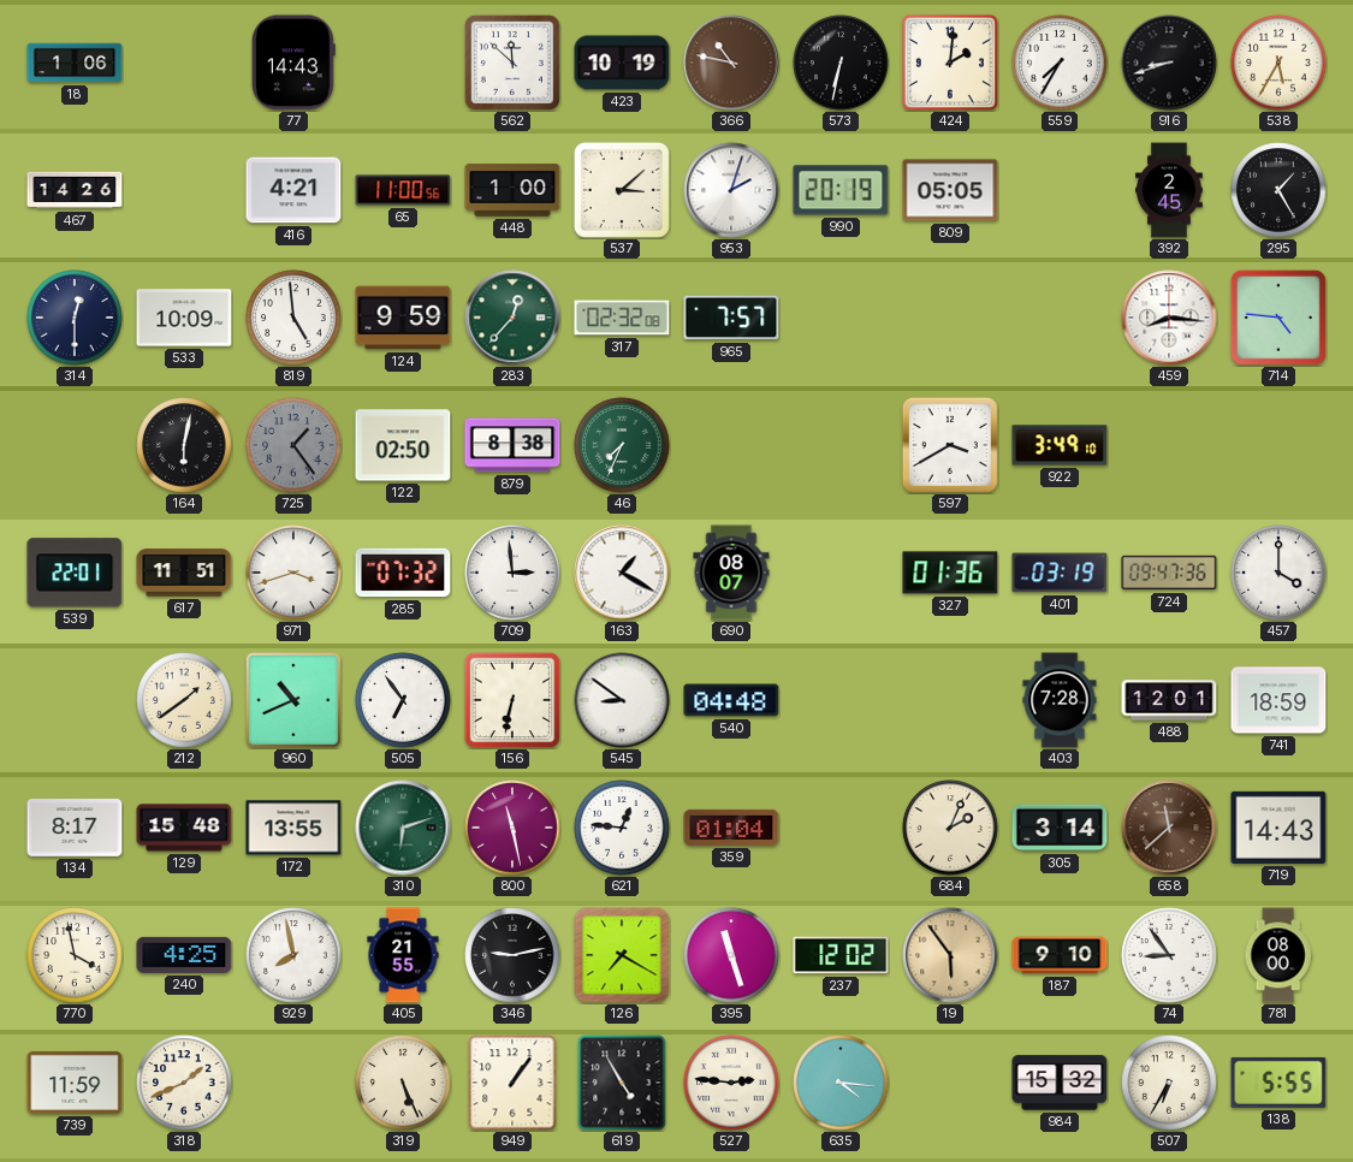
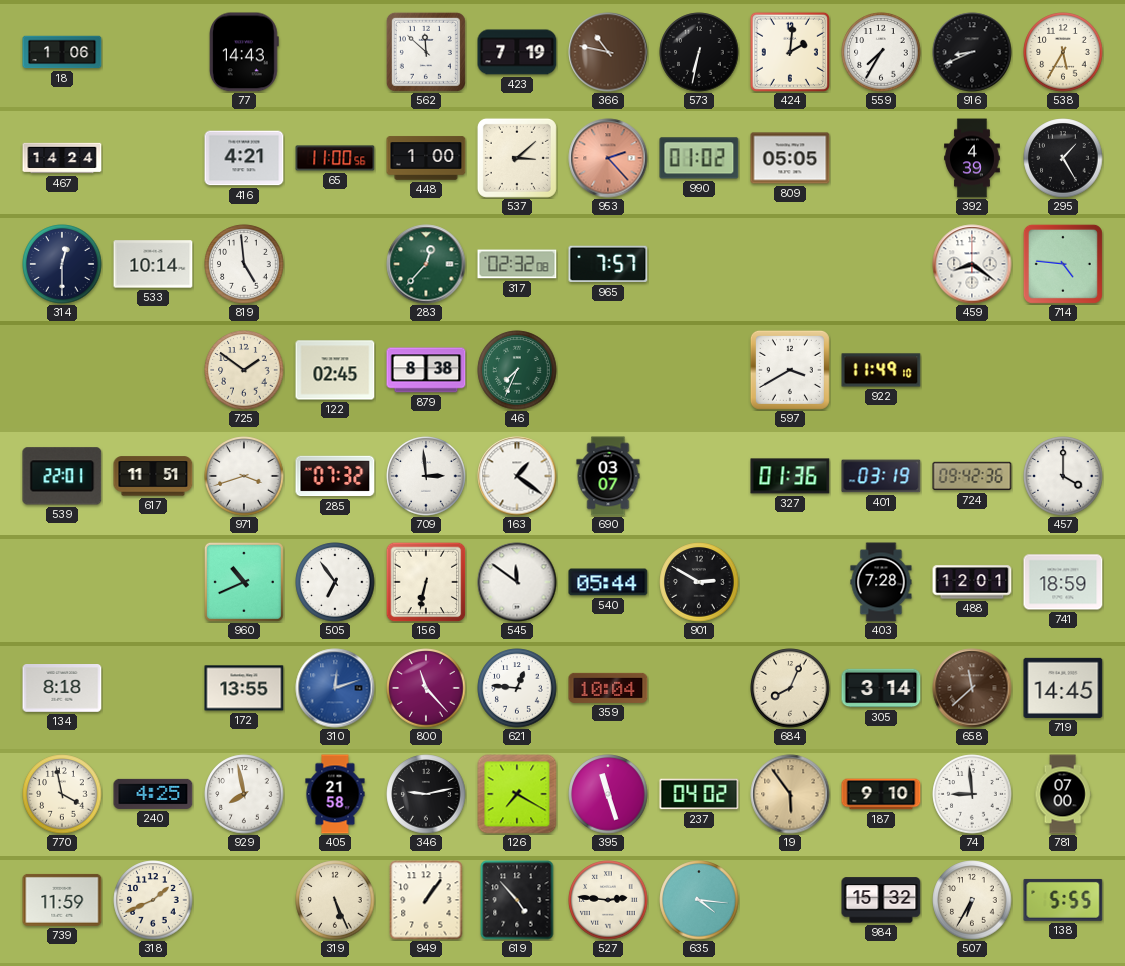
423: 10:19 -> 7:19
916: 8:42 -> 8:41
467: 14:26 -> 14:24
953: 2:03 -> 2:23
953 dial: white -> salmon
990: 20:19 -> 01:02
392: 2:45 -> 4:39
533: 10:09 -> 10:14
124: 9:59 -> none
459: 8:16 -> 8:21
164: 6:02 -> none
725: 1:24 -> 1:51
725 dial: grey -> cream
122: 02:50 -> 02:45
922: 3:49 -> 11:49
163: 1:20 -> 1:21
690: 08:07 -> 03:07
724: 09:47 -> 09:42
212: 1:39 -> none
545: 8:51 -> 11:51
540: 04:48 -> 05:44
901: none -> 2:50
134: 8:17 -> 8:18
129: 15:48 -> none
310: 6:12 -> 12:12
310 dial: green -> blue
800: 11:28 -> 11:23
359: 01:04 -> 10:04
684: 2:04 -> 8:04
719: 14:43 -> 14:45
405: 21:55 -> 21:58
237: 12:02 -> 04:02
74: 8:54 -> 8:59
781: 08:00 -> 07:00
619: 4:55 -> 4:53
